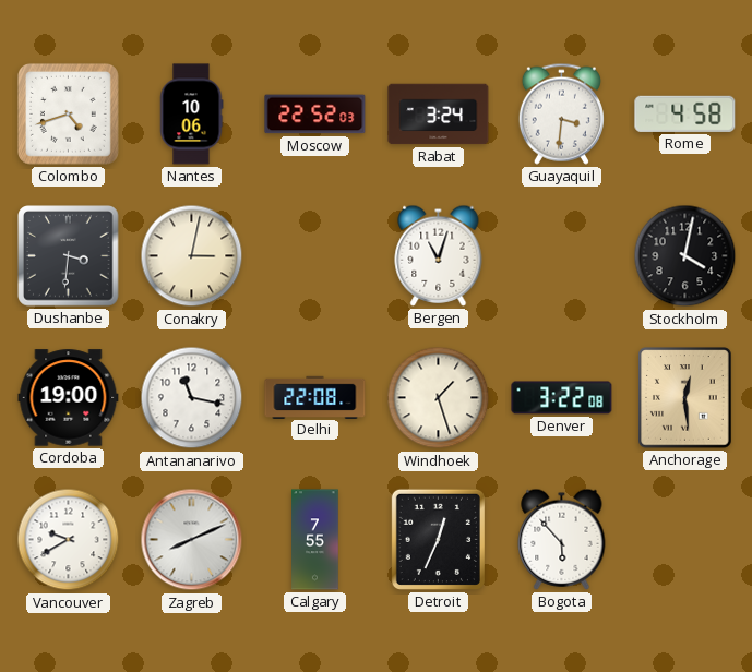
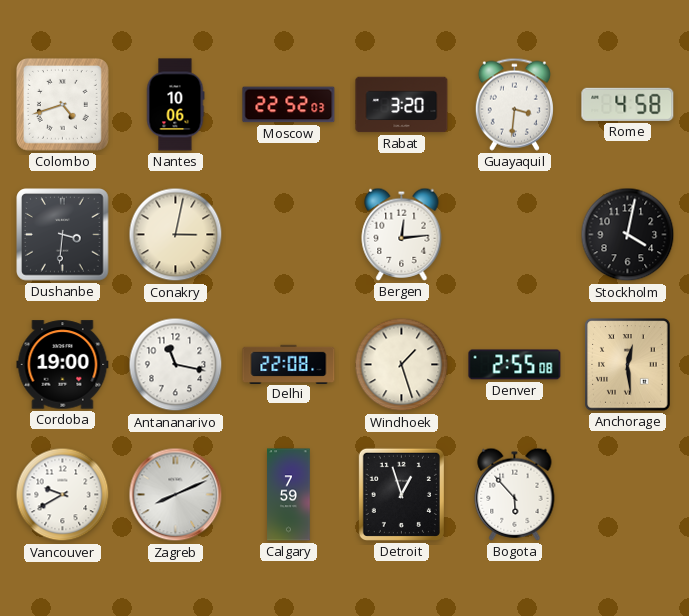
Rabat: 3:24 -> 3:20
Bergen: 11:03 -> 12:14
Denver: 3:22 -> 2:55
Calgary: 7:55 -> 7:59
Detroit: 12:34 -> 12:57
